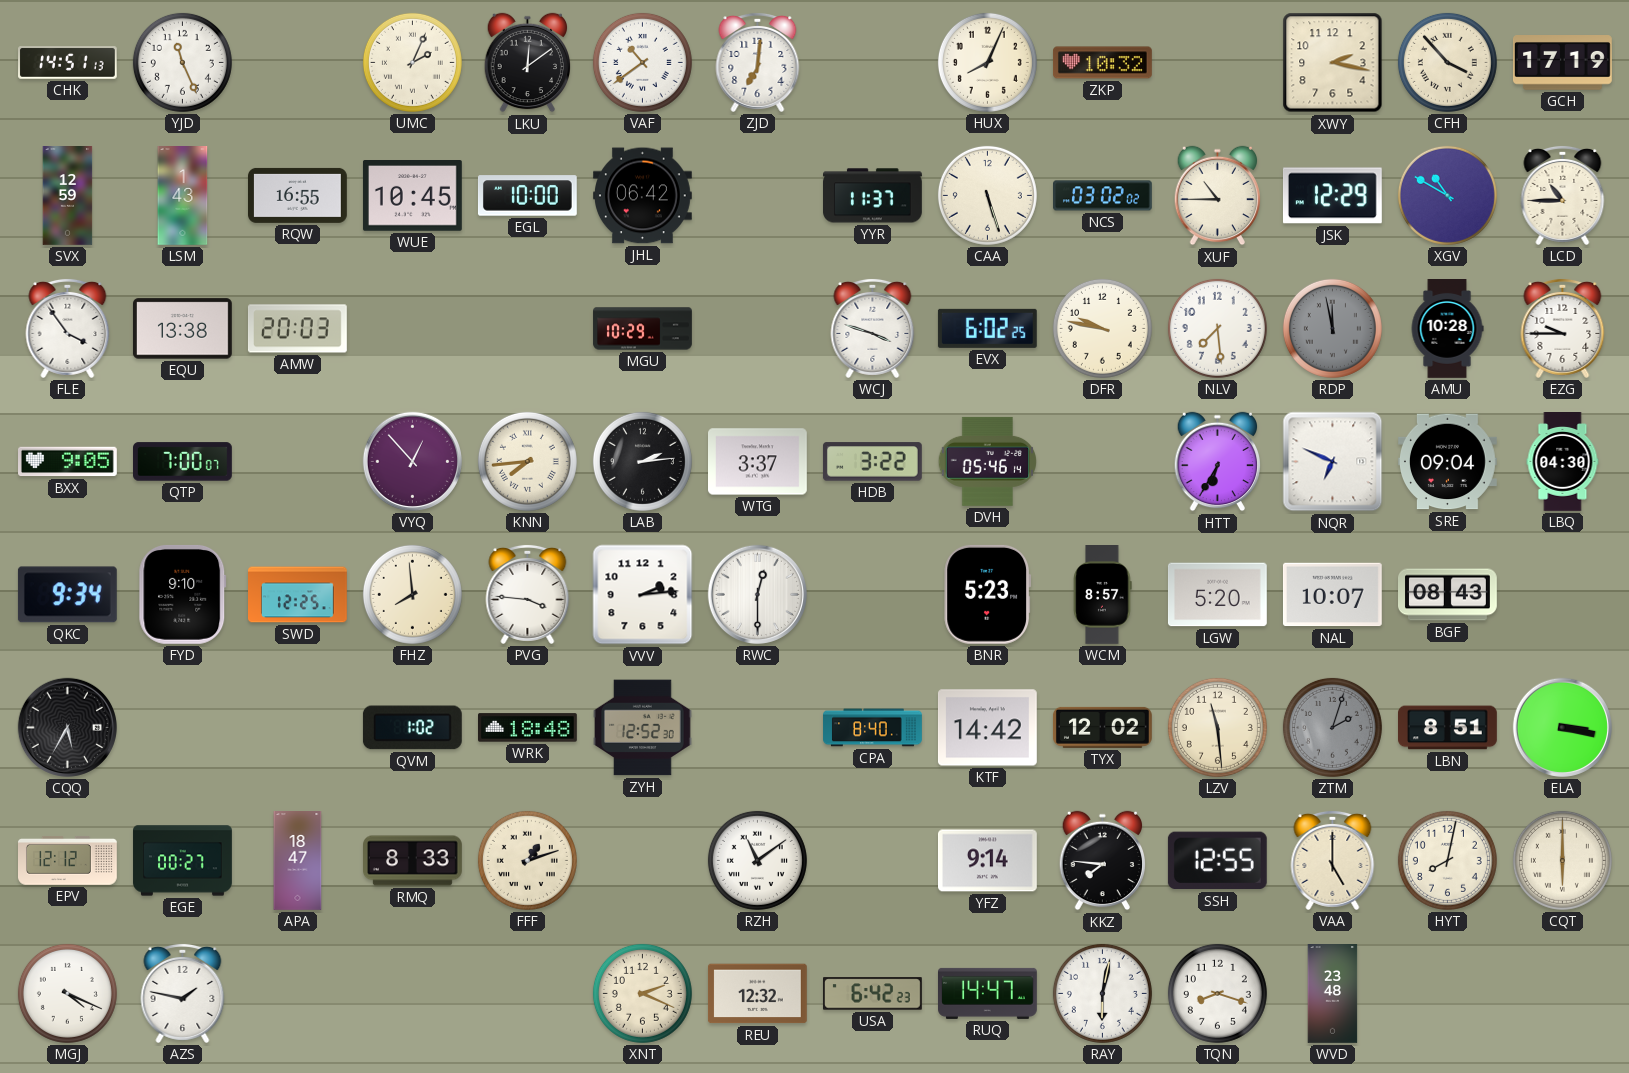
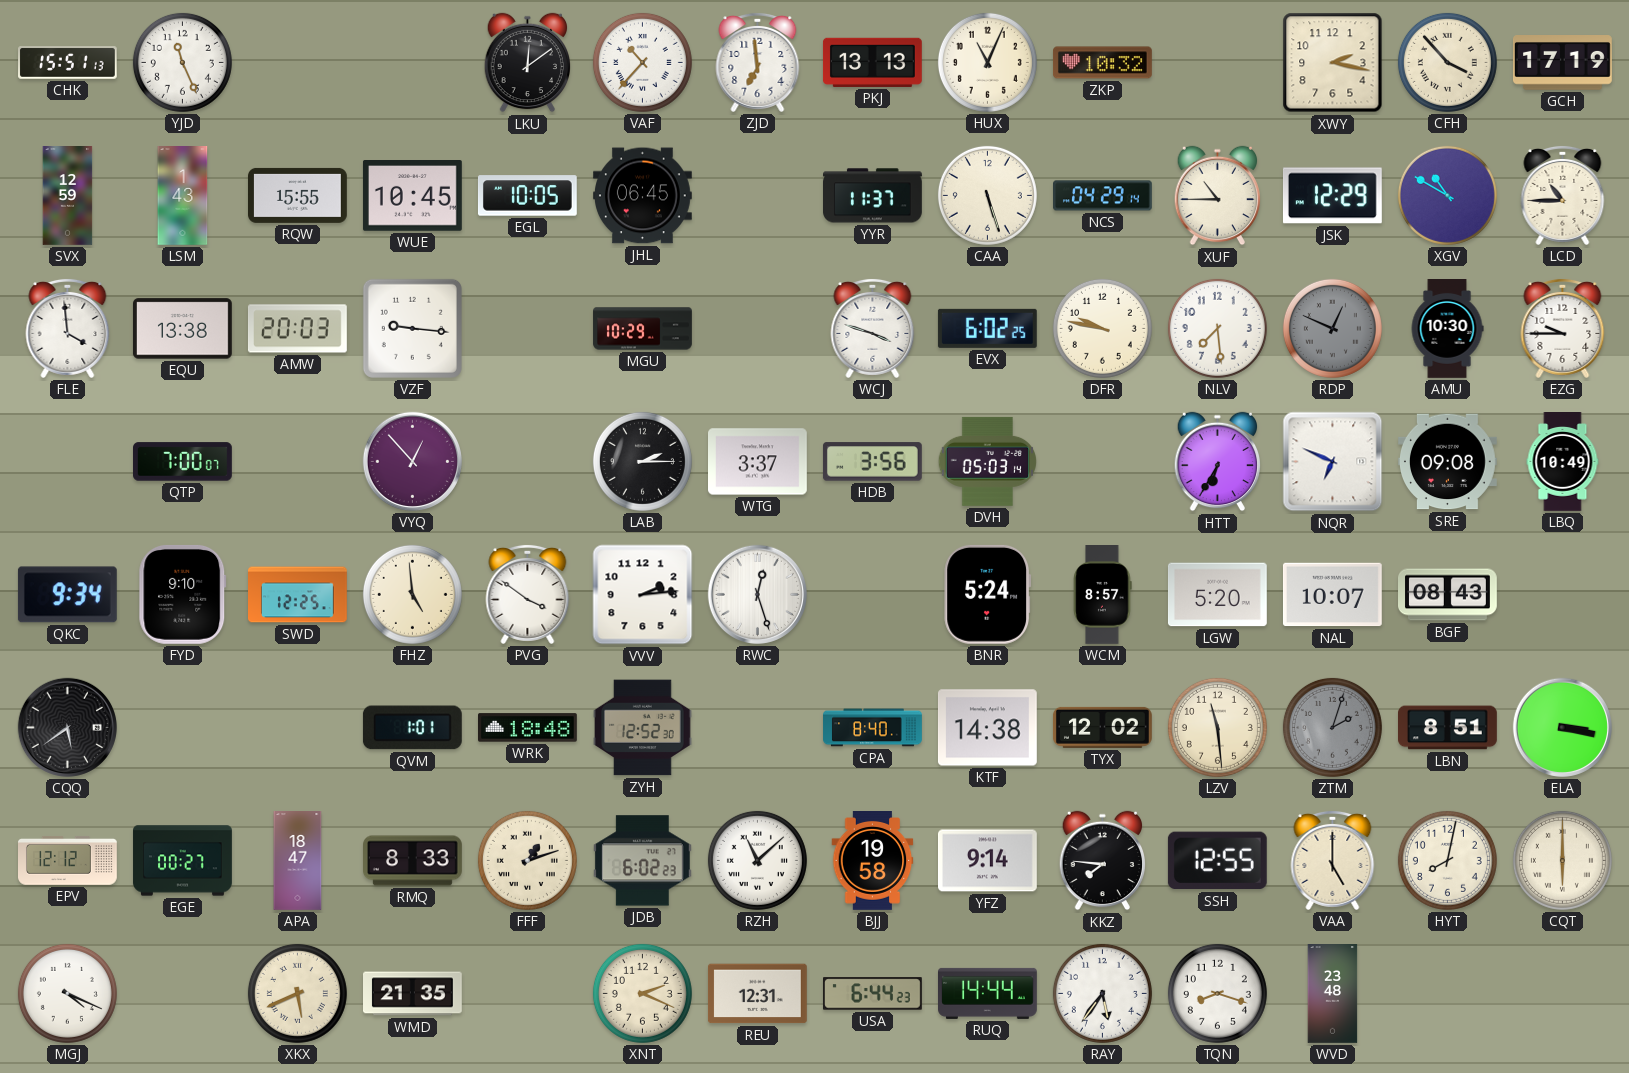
CHK: 14:51 -> 15:51
UMC: 2:04 -> none
VAF: 10:39 -> 10:37
ZJD: 7:01 -> 6:59
PKJ: none -> 13:13
HUX: 8:04 -> 11:04
RQW: 16:55 -> 15:55
EGL: 10:00 -> 10:05
JHL: 06:42 -> 06:45
NCS: 03:02 -> 04:29
FLE: 3:54 -> 3:59
VZF: none -> 9:16
RDP: 11:58 -> 12:49
AMU: 10:28 -> 10:30
BXX: 9:05 -> none
KNN: 7:44 -> none
LAB: 2:14 -> 2:15
HDB: 3:22 -> 3:56
DVH: 05:46 -> 05:03
SRE: 09:04 -> 09:08
LBQ: 04:30 -> 10:49
FHZ: 7:59 -> 4:59
PVG: 3:46 -> 3:51
RWC: 12:30 -> 12:27
BNR: 5:23 -> 5:24
CQQ: 5:35 -> 5:39
QVM: 1:02 -> 1:01
KTF: 14:42 -> 14:38
JDB: none -> 6:02
RZH: 11:09 -> 11:08
BJJ: none -> 19:58
AZS: 1:47 -> none
XKX: none -> 5:41
WMD: none -> 21:35
REU: 12:32 -> 12:31
USA: 6:42 -> 6:44
RUQ: 14:47 -> 14:44
RAY: 6:02 -> 5:36
